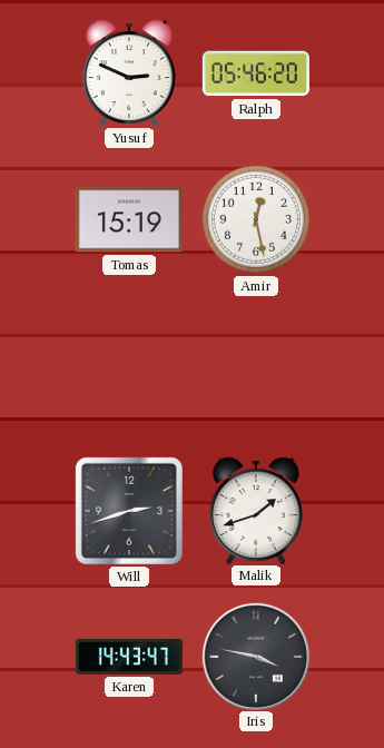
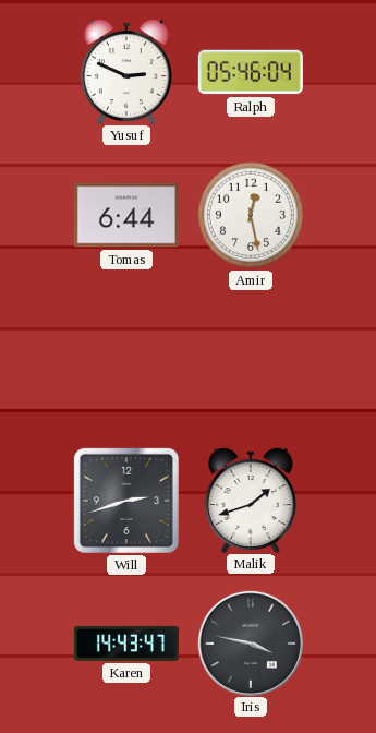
Ralph: 05:46:20 -> 05:46:04
Tomas: 15:19 -> 6:44
